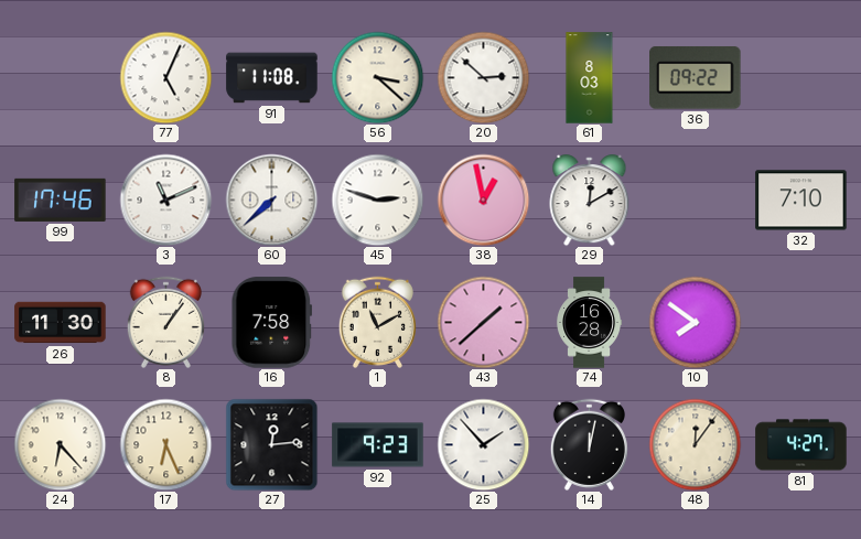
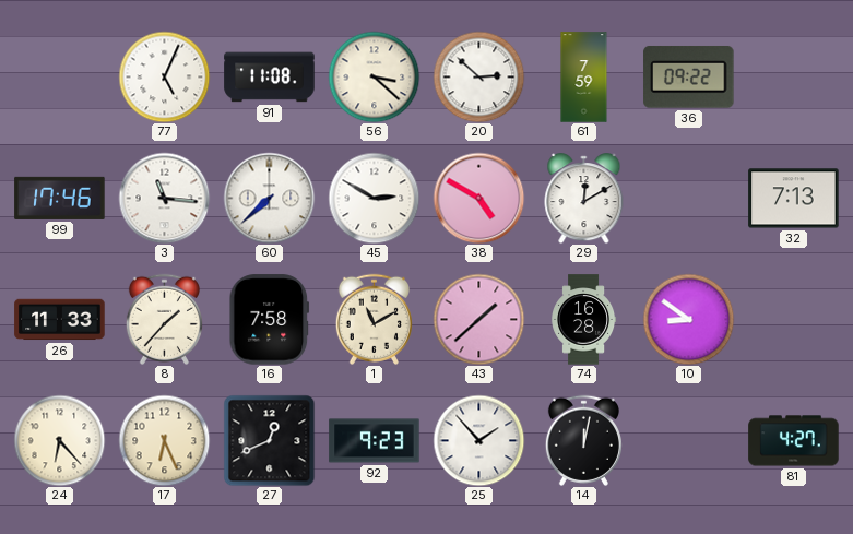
61: 8:03 -> 7:59
3: 11:11 -> 11:16
45: 2:48 -> 2:50
38: 12:58 -> 4:50
32: 7:10 -> 7:13
26: 11:30 -> 11:33
8: 1:06 -> 1:37
10: 7:51 -> 8:51
27: 12:14 -> 12:41
48: 12:06 -> none
